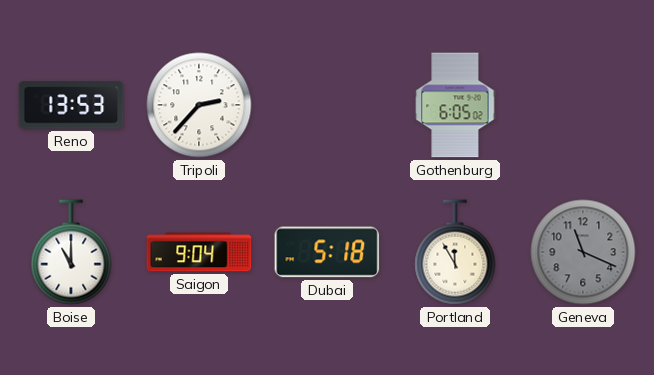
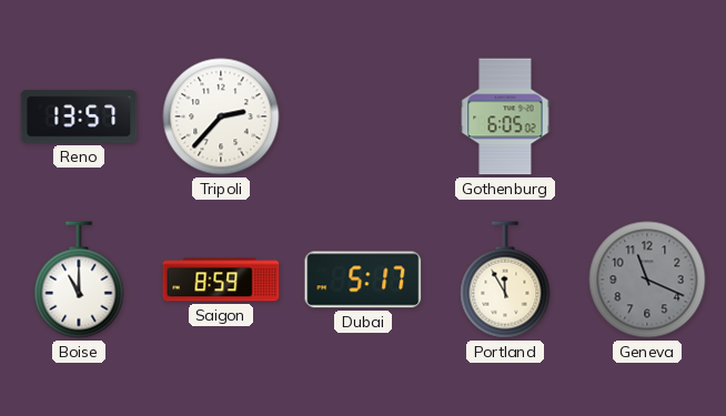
Reno: 13:53 -> 13:57
Saigon: 9:04 -> 8:59
Dubai: 5:18 -> 5:17
